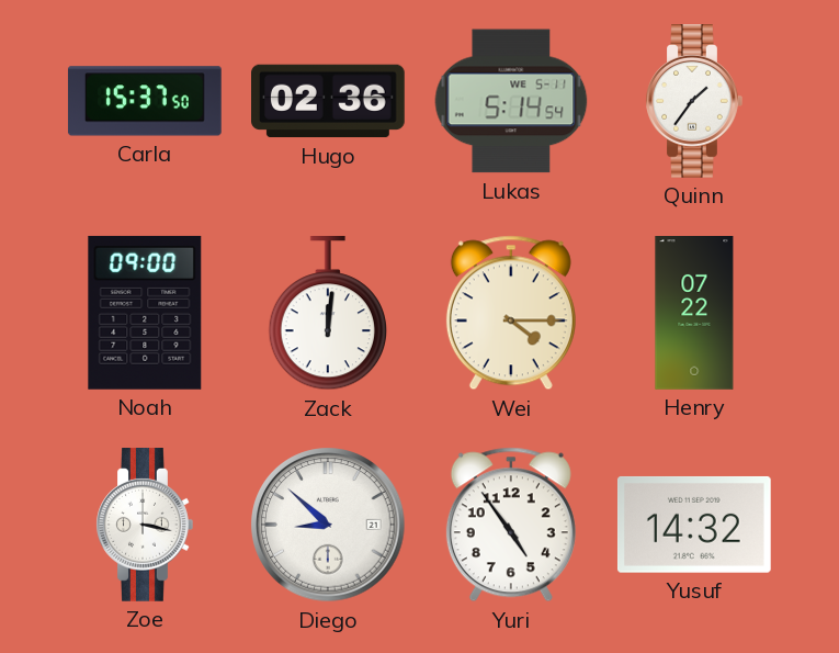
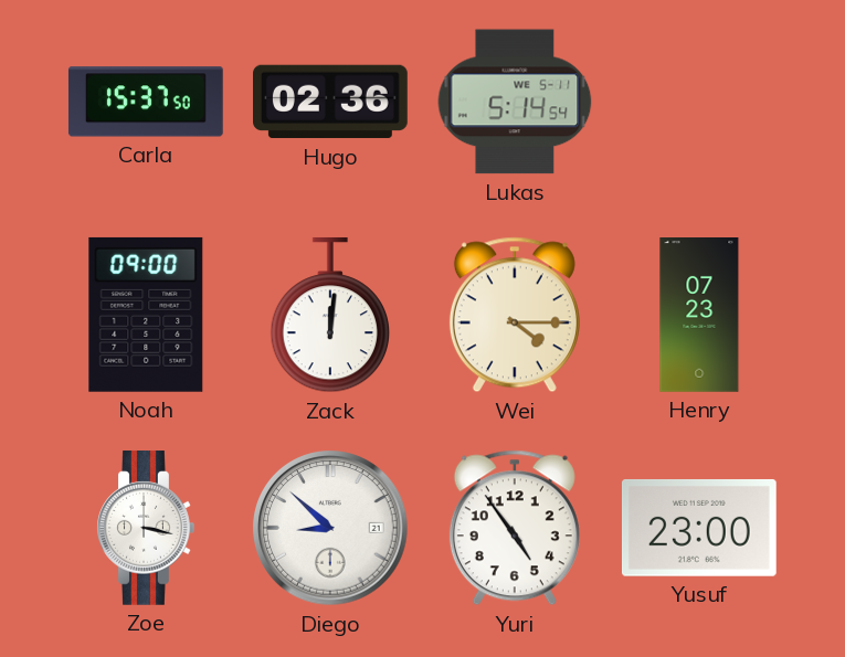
Quinn: 1:36 -> none
Henry: 07:22 -> 07:23
Yusuf: 14:32 -> 23:00
